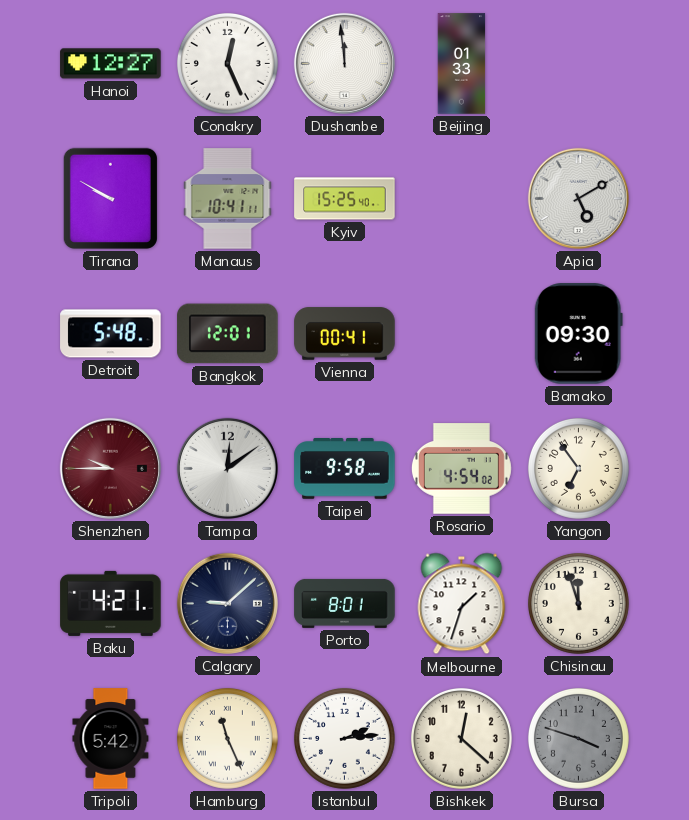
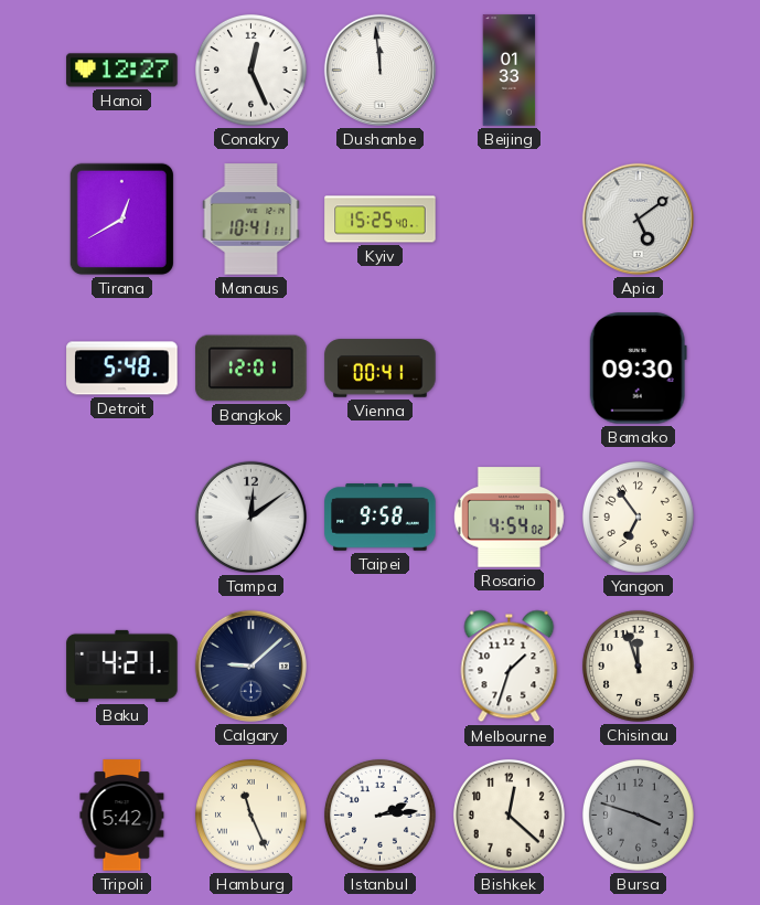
Tirana: 9:50 -> 12:40
Apia: 5:10 -> 5:09
Shenzhen: 9:45 -> none
Porto: 8:01 -> none
